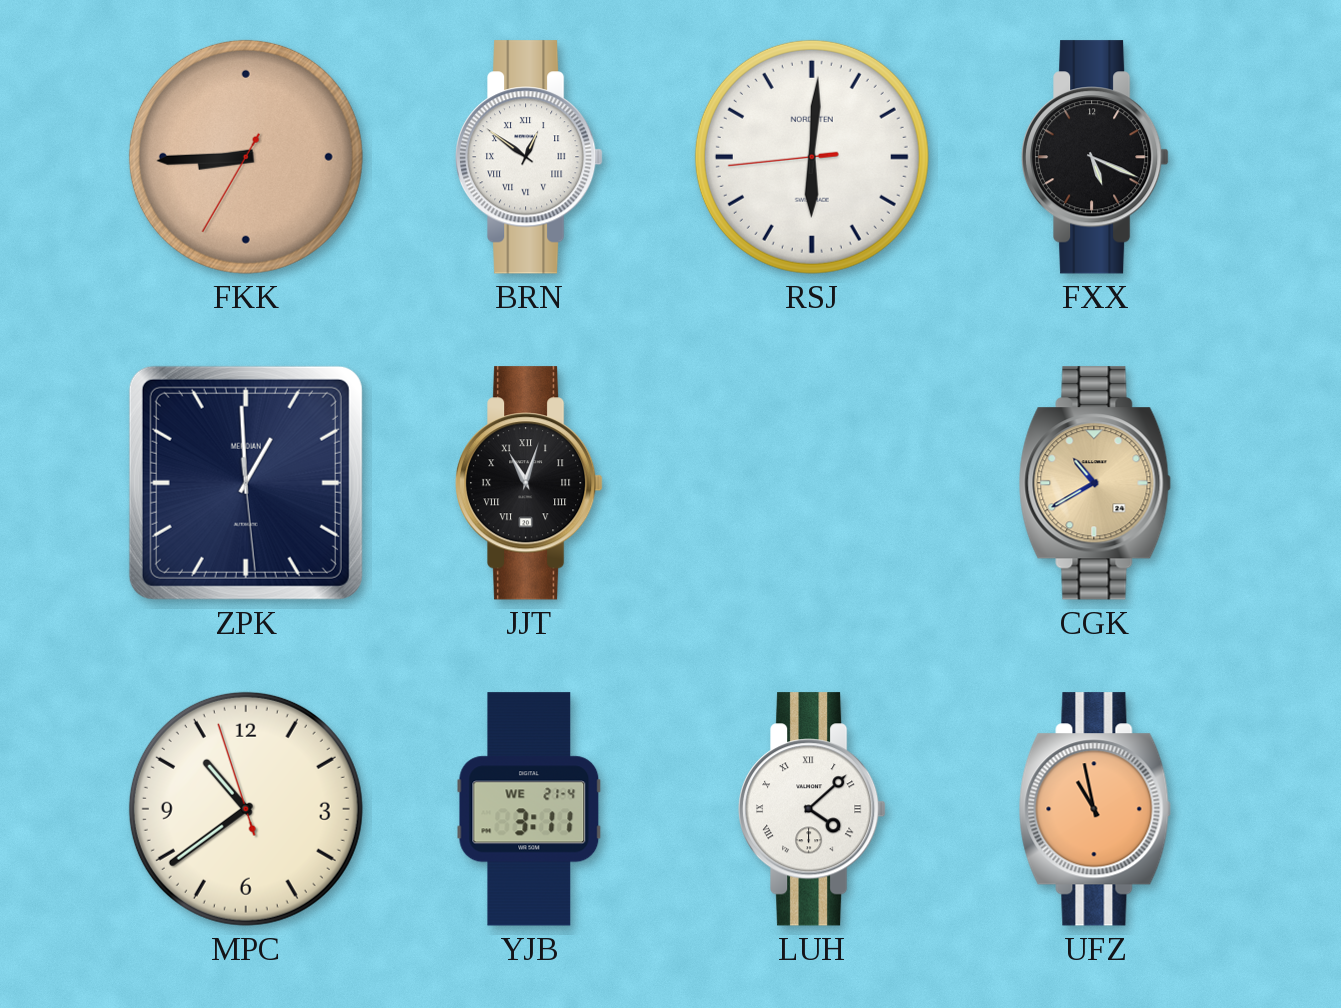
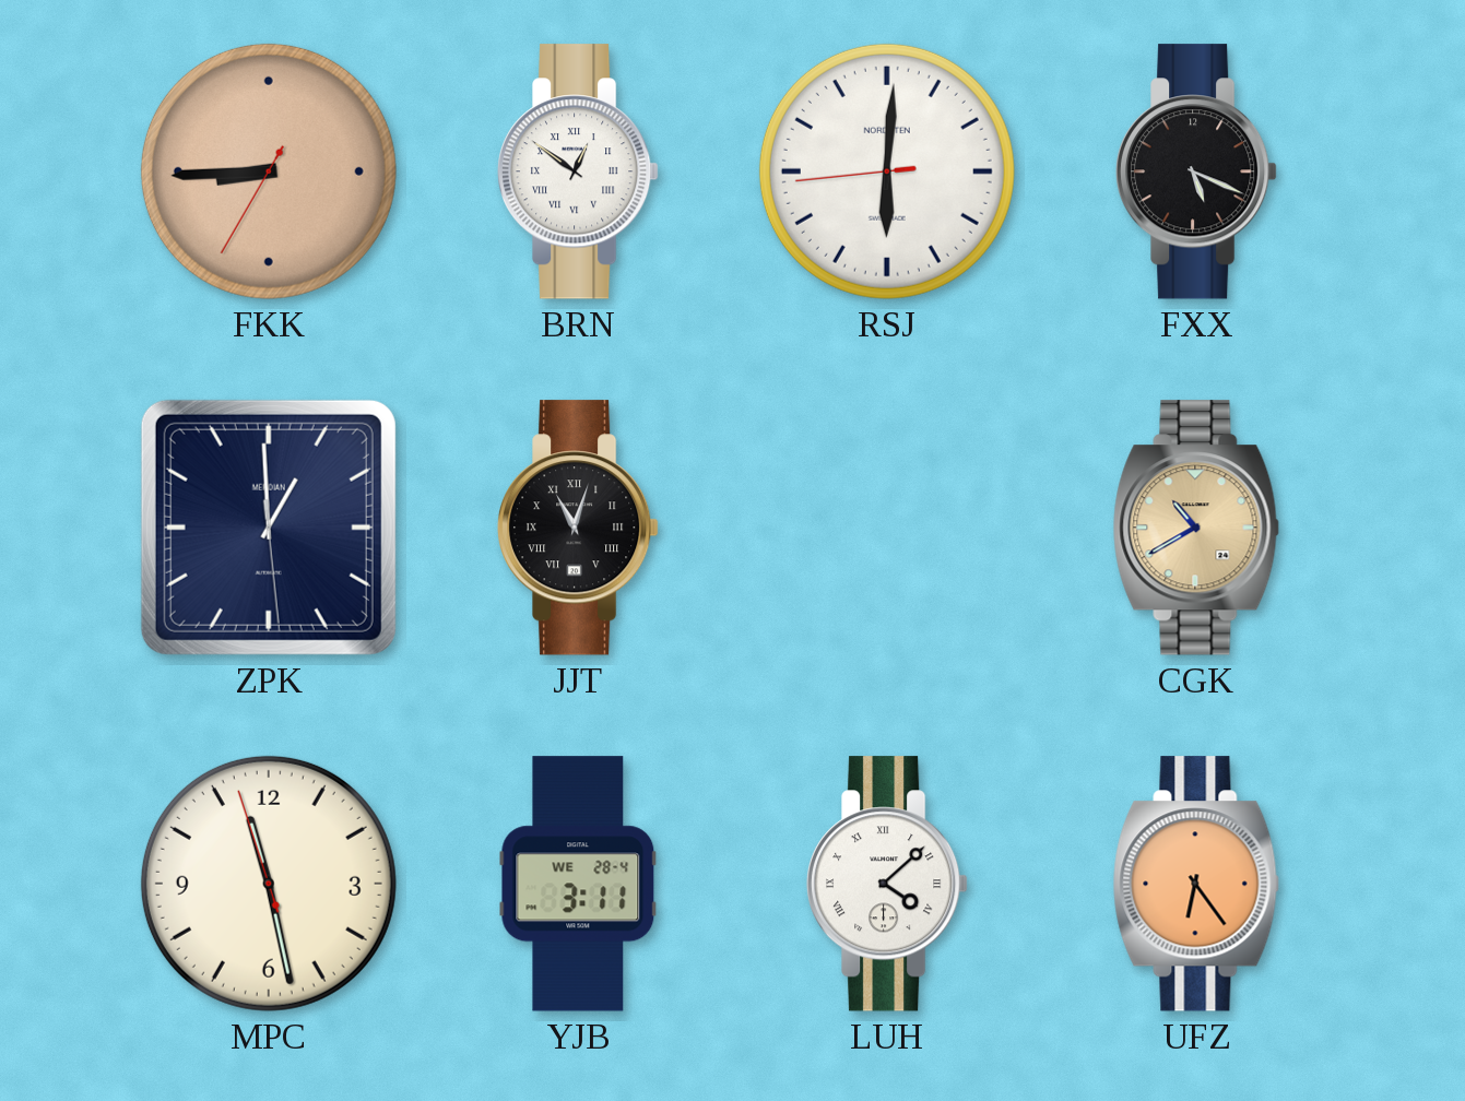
MPC: 10:38 -> 11:27
YJB date: WE 21-4 -> WE 28-4
UFZ: 10:58 -> 6:24
